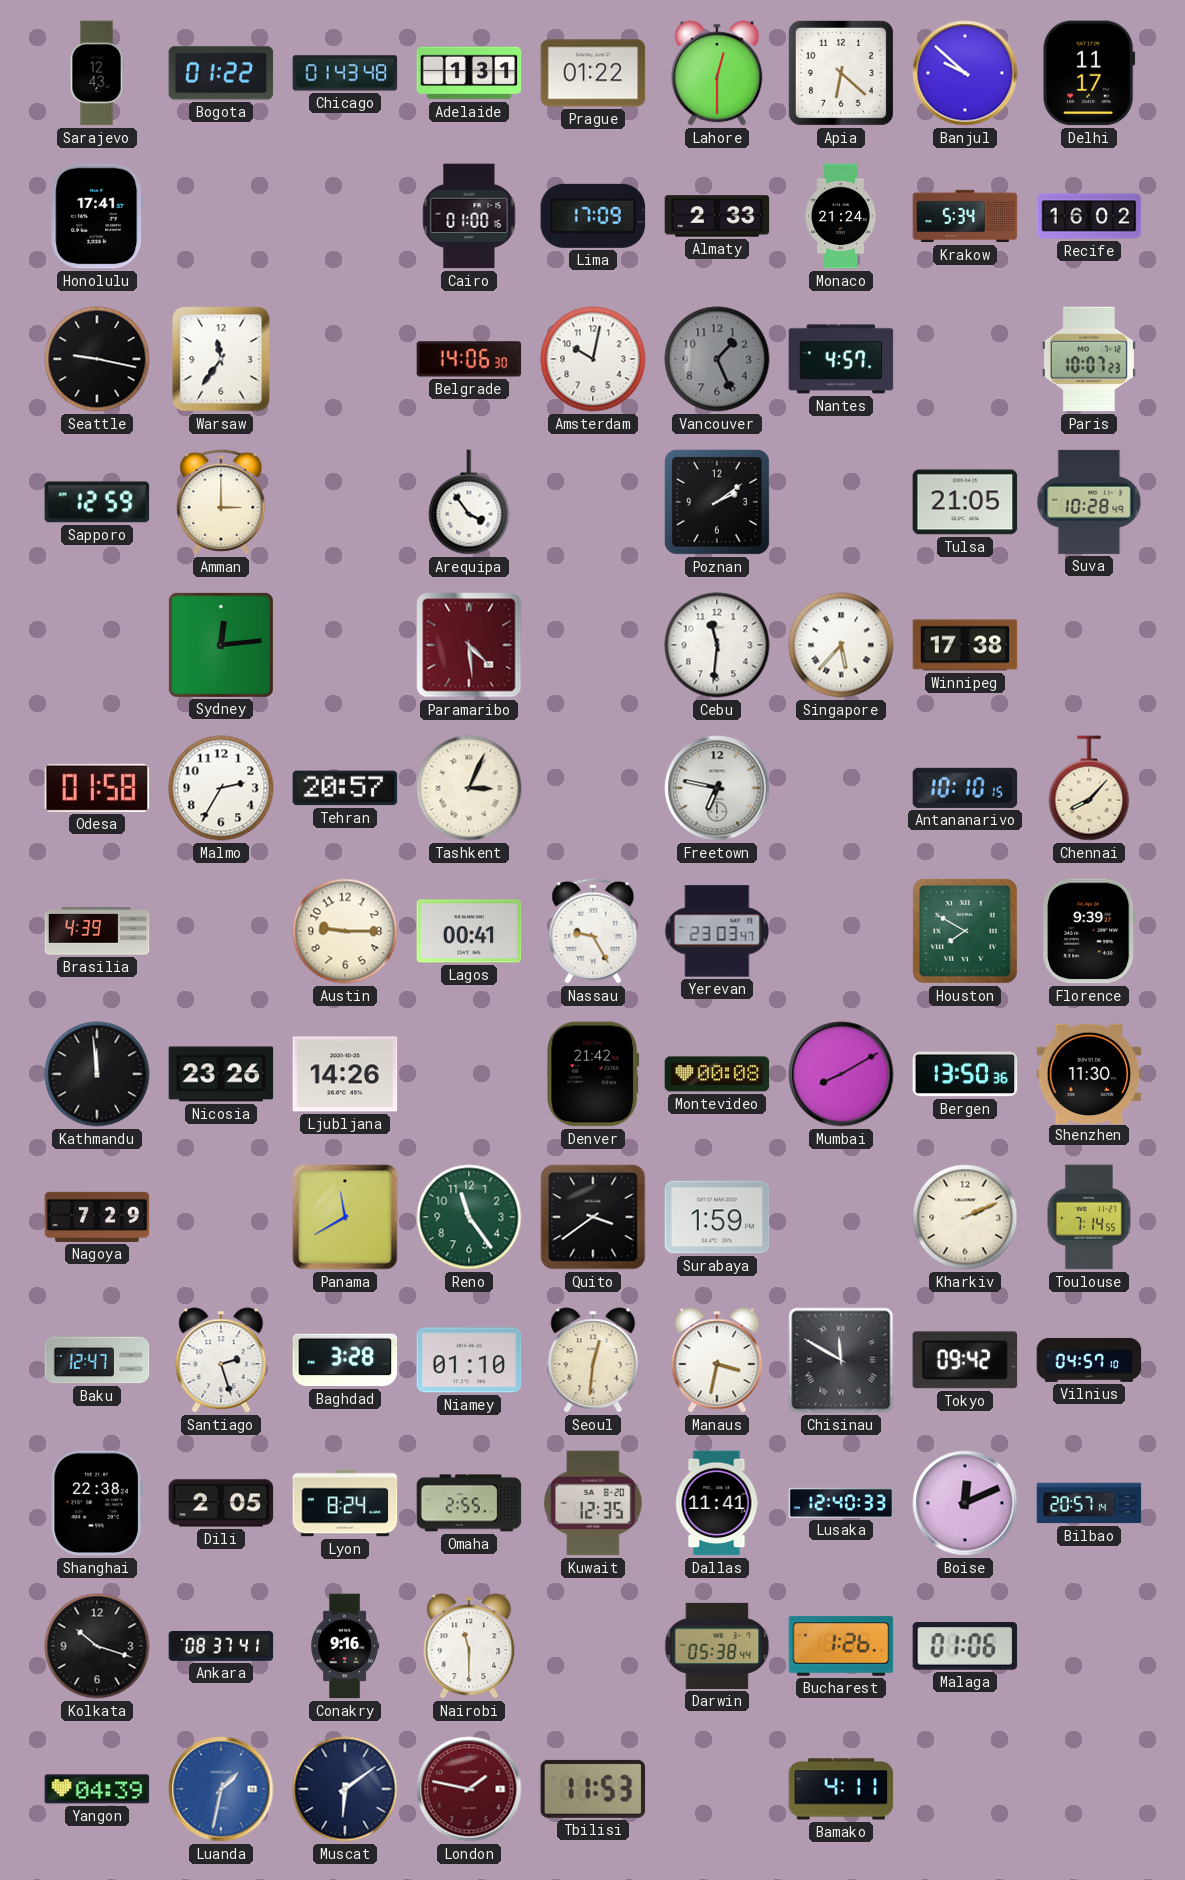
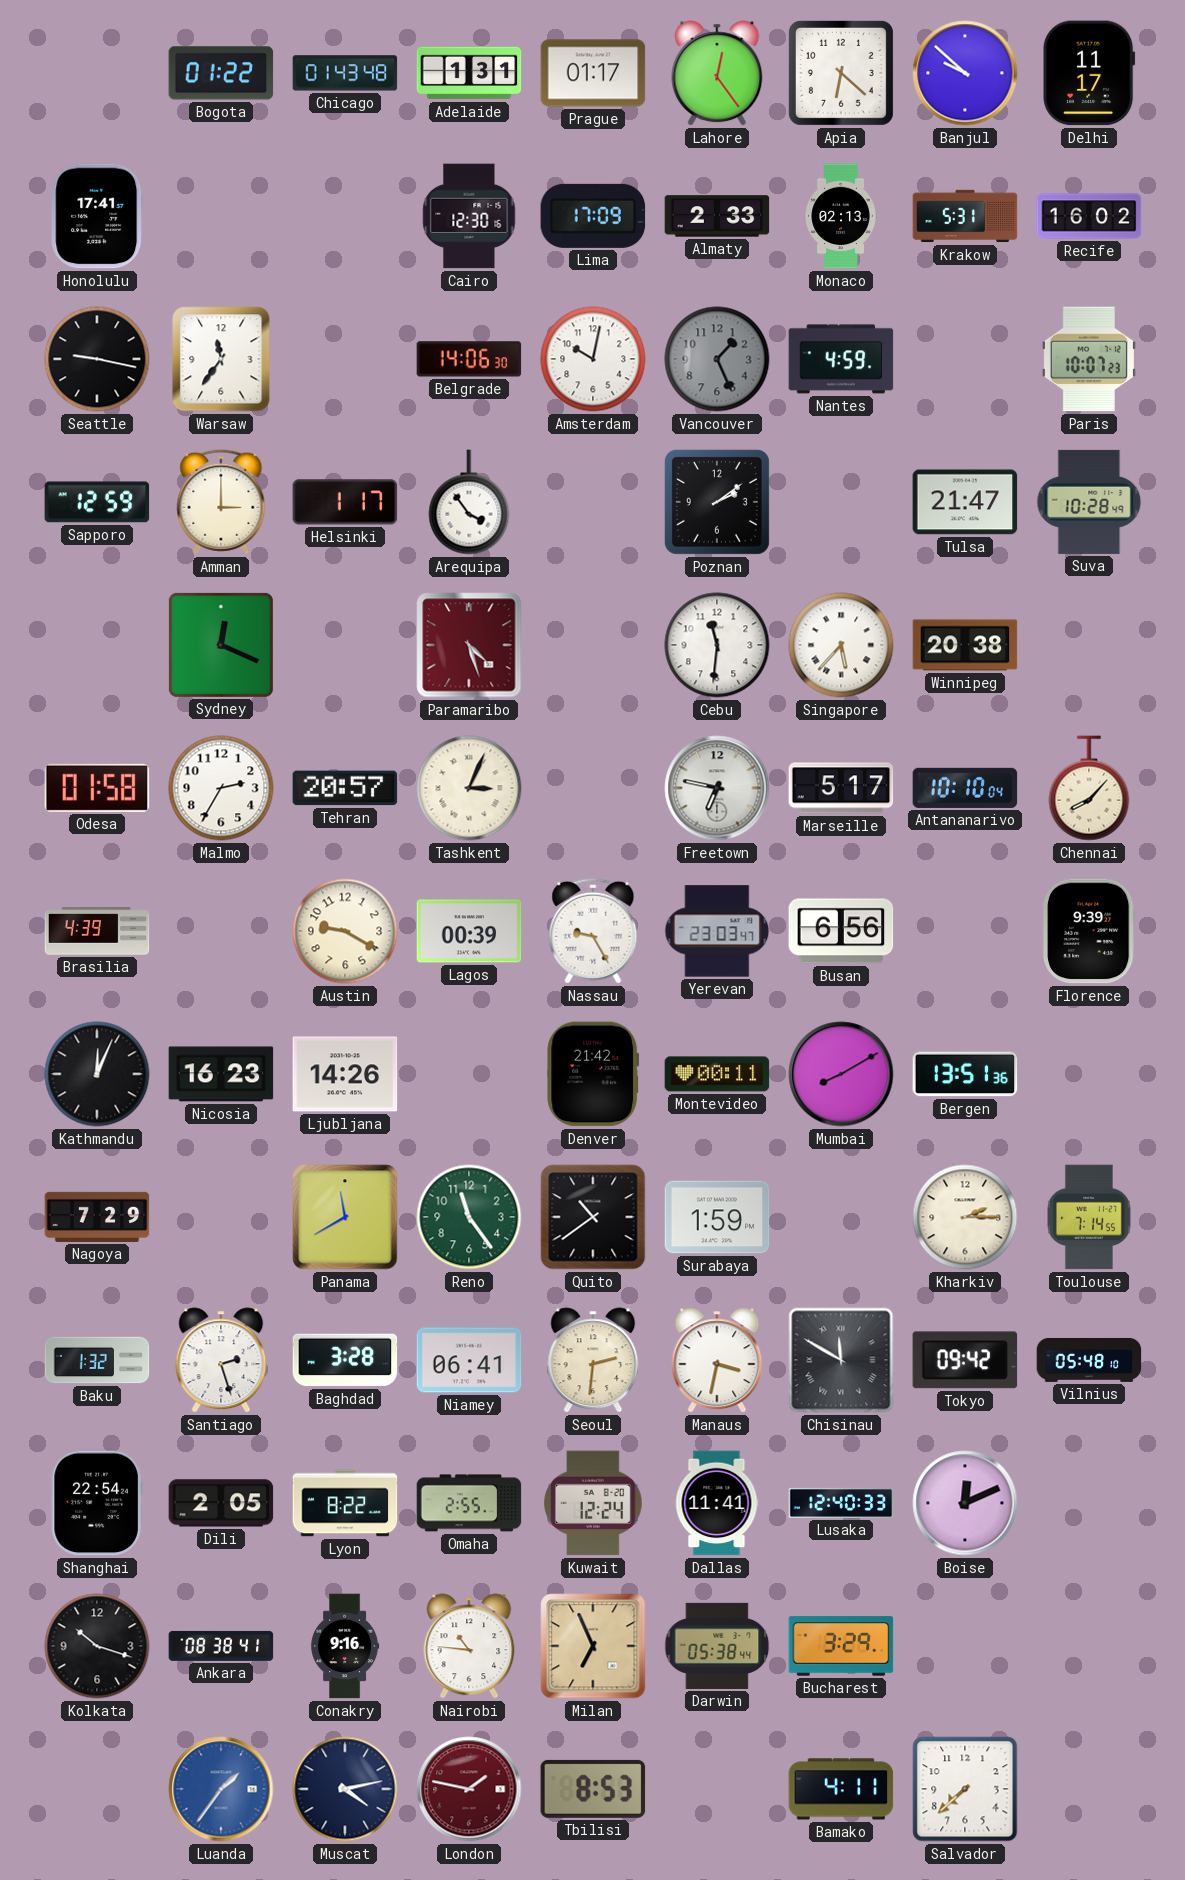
Sarajevo: 12:43 -> none
Prague: 01:22 -> 01:17
Lahore: 12:30 -> 12:24
Cairo: 01:00 -> 12:30
Monaco: 21:24 -> 02:13
Krakow: 5:34 -> 5:31
Nantes: 4:57 -> 4:59
Helsinki: none -> 1:17
Tulsa: 21:05 -> 21:47
Sydney: 12:14 -> 12:19
Paramaribo: 4:29 -> 4:27
Winnipeg: 17:38 -> 20:38
Marseille: none -> 5:17
Antananarivo: 10:10:15 -> 10:10:04
Austin: 9:15 -> 9:20
Lagos: 00:41 -> 00:39
Busan: none -> 6:56
Houston: 7:50 -> none
Kathmandu: 11:59 -> 12:04
Nicosia: 23:26 -> 16:23
Montevideo: 00:08 -> 00:11
Bergen: 13:50 -> 13:51
Shenzhen: 11:30 -> none
Quito: 3:39 -> 10:39
Kharkiv: 2:11 -> 2:15
Baku: 12:47 -> 1:32
Niamey: 01:10 -> 06:41
Seoul: 12:31 -> 2:31
Vilnius: 04:57 -> 05:48
Shanghai: 22:38 -> 22:54
Lyon: 8:24 -> 8:22
Kuwait: 12:35 -> 12:24
Bilbao: 20:57 -> none
Ankara: 08:37 -> 08:38
Nairobi: 11:30 -> 10:46
Milan: none -> 6:56
Bucharest: 1:26 -> 3:29
Malaga: 01:06 -> none
Yangon: 04:39 -> none
Luanda: 1:32 -> 1:36
Muscat: 6:09 -> 4:13
Tbilisi: 11:53 -> 8:53
Salvador: none -> 7:38
